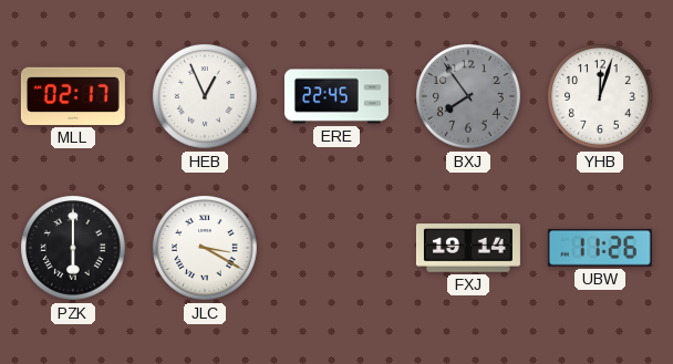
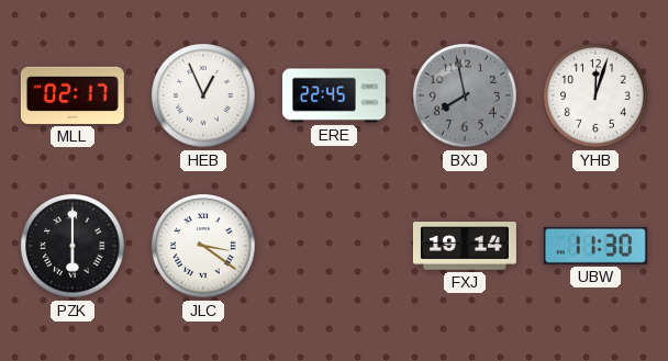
BXJ: 7:54 -> 7:58
JLC: 3:20 -> 3:21
UBW: 11:26 -> 11:30
